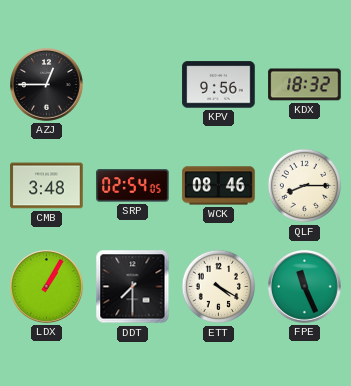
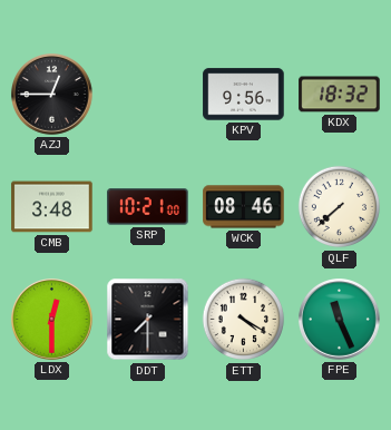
SRP: 02:54 -> 10:21
QLF: 8:15 -> 7:38
LDX: 1:05 -> 12:30
